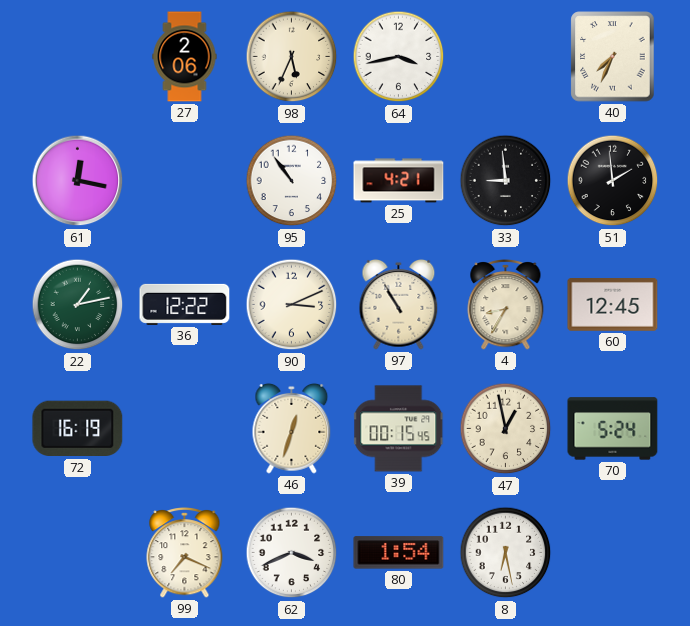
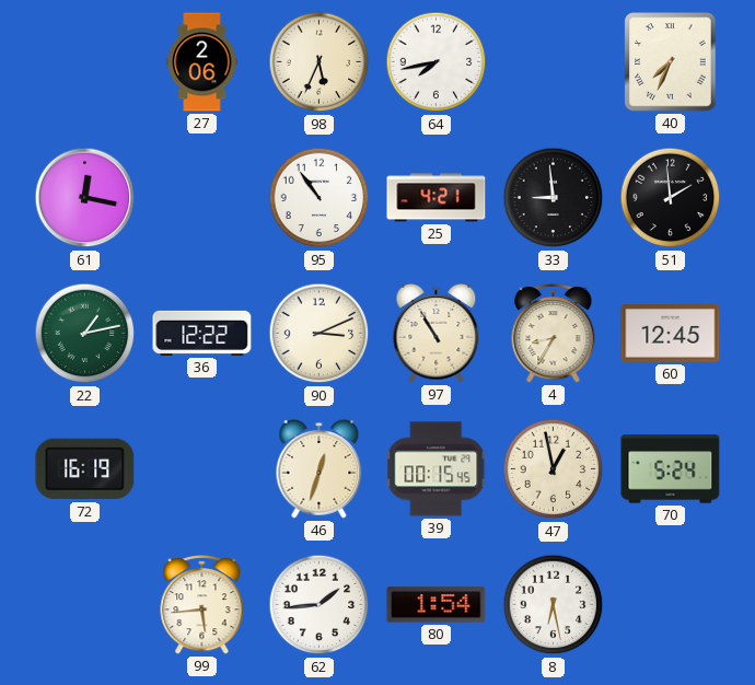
64: 3:43 -> 7:43
99: 7:19 -> 5:44
62: 3:41 -> 1:44
